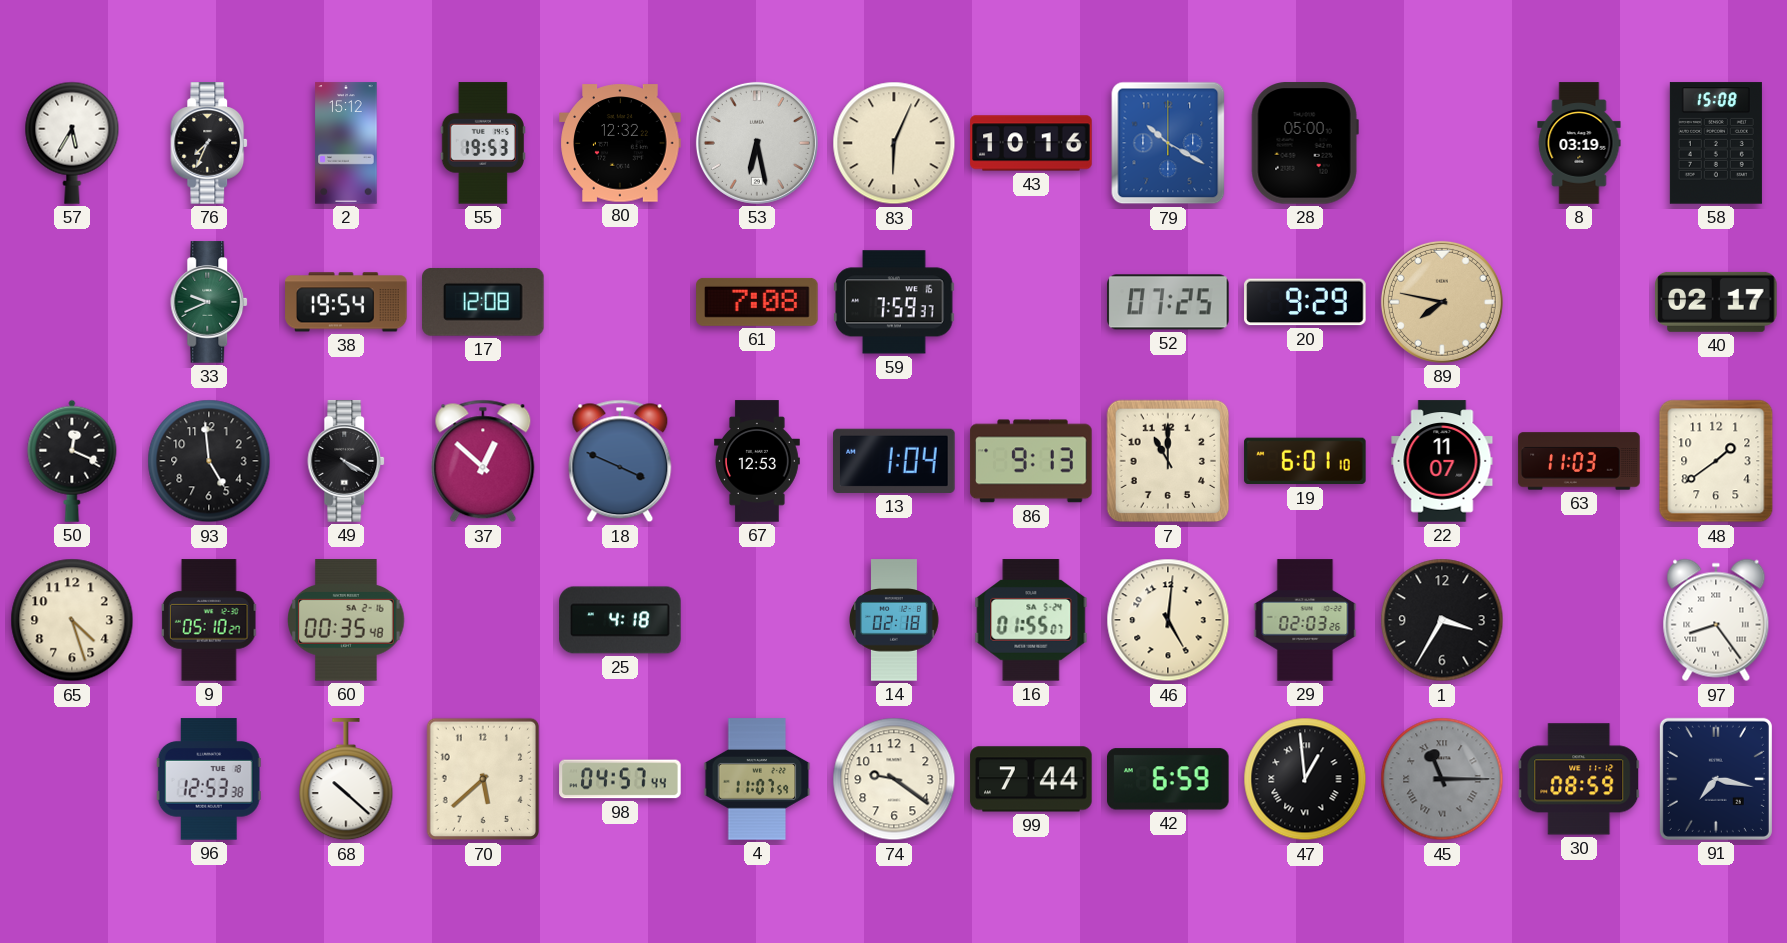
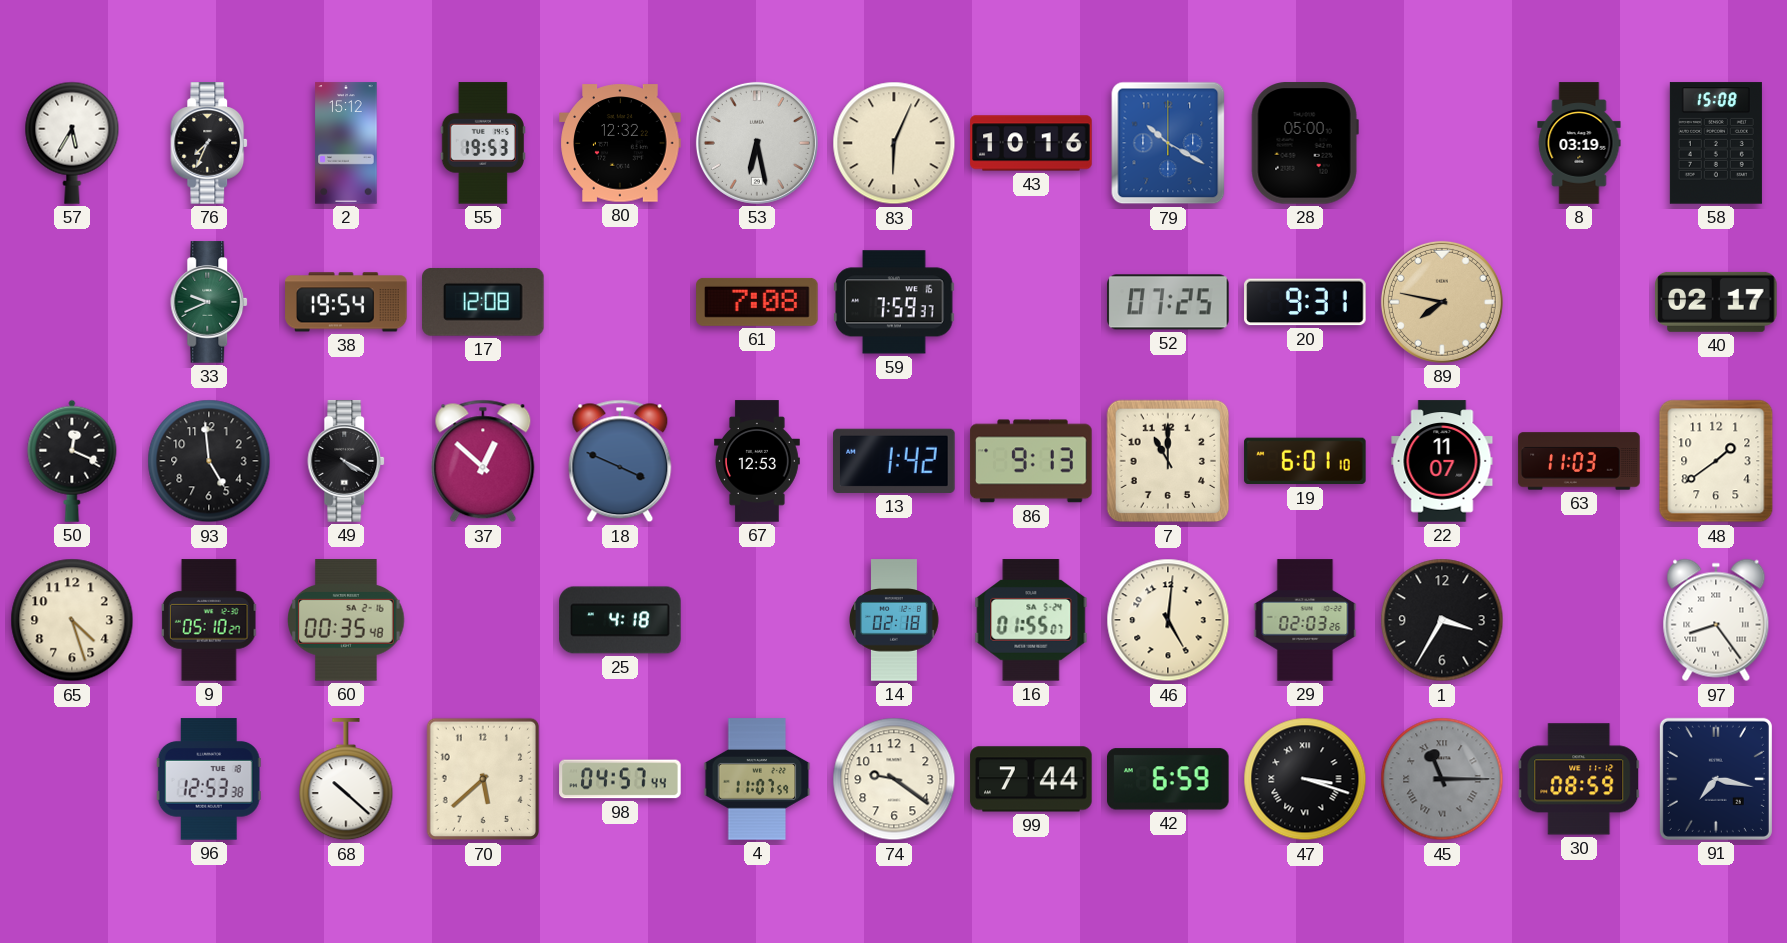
20: 9:29 -> 9:31
13: 1:04 -> 1:42
47: 12:59 -> 3:18
